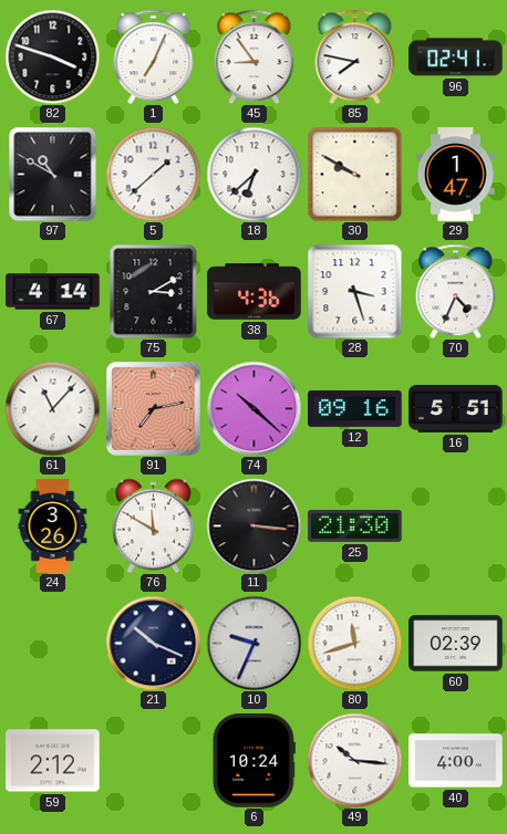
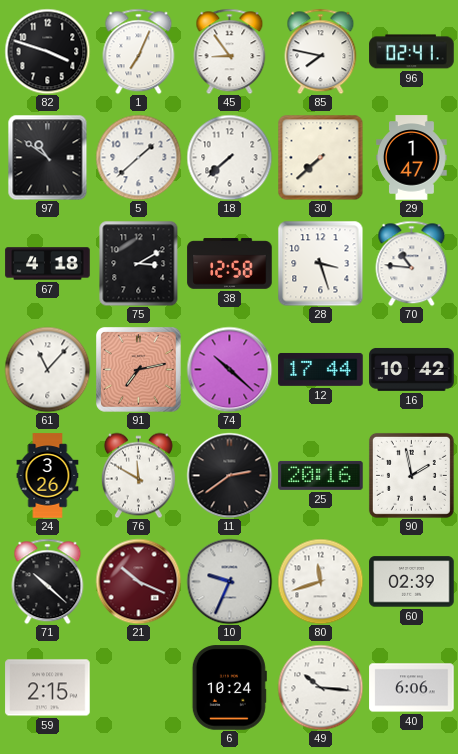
97: 10:50 -> 10:51
18: 6:38 -> 7:38
30: 9:50 -> 7:38
67: 4:14 -> 4:18
38: 4:36 -> 12:58
70: 4:34 -> 10:46
12: 09:16 -> 17:44
16: 5:51 -> 10:42
11: 3:16 -> 2:39
25: 21:30 -> 20:16
90: none -> 1:58
71: none -> 10:22
21 dial: navy -> burgundy
59: 2:12 -> 2:15
40: 4:00 -> 6:06
